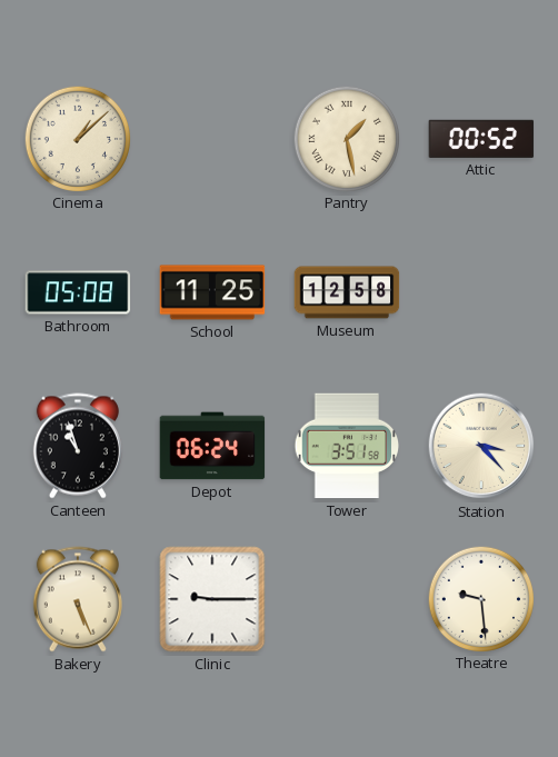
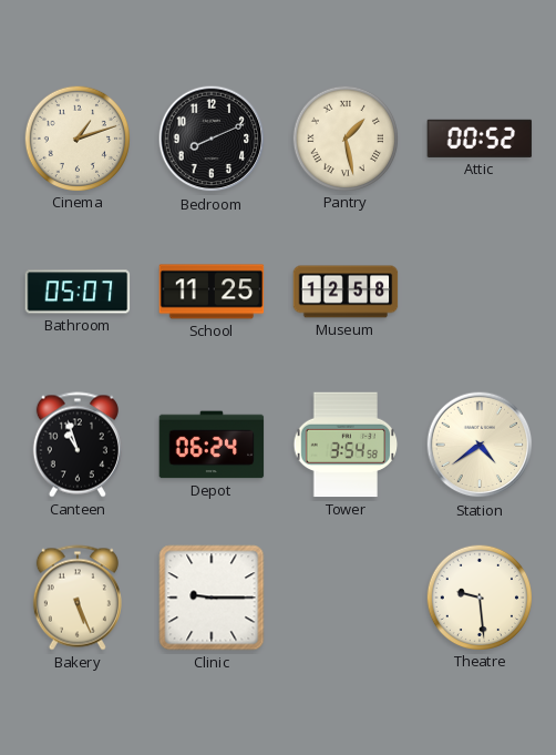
Cinema: 1:08 -> 1:12
Bedroom: none -> 8:11
Bathroom: 05:08 -> 05:07
Tower: 3:51 -> 3:54
Station: 3:23 -> 4:39
